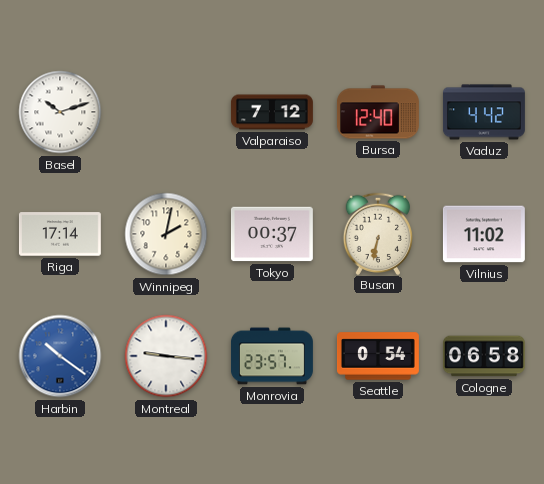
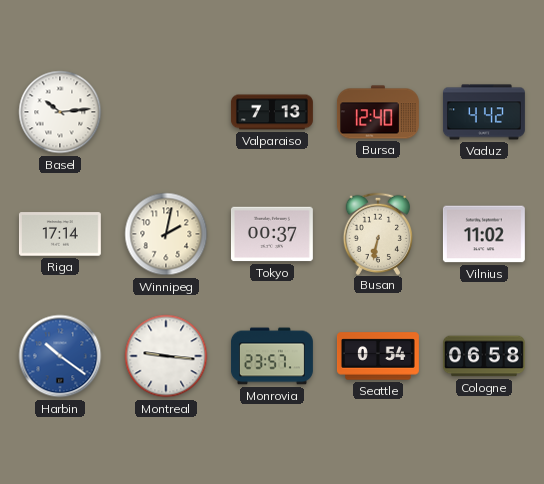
Basel: 10:12 -> 10:14
Valparaiso: 7:12 -> 7:13
